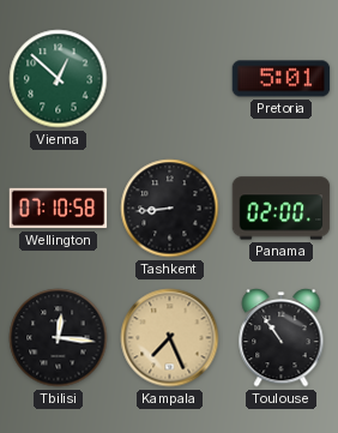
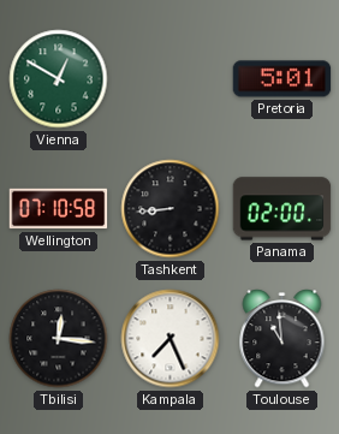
Vienna: 12:52 -> 12:50
Kampala dial: champagne -> white
Toulouse: 10:54 -> 10:59
